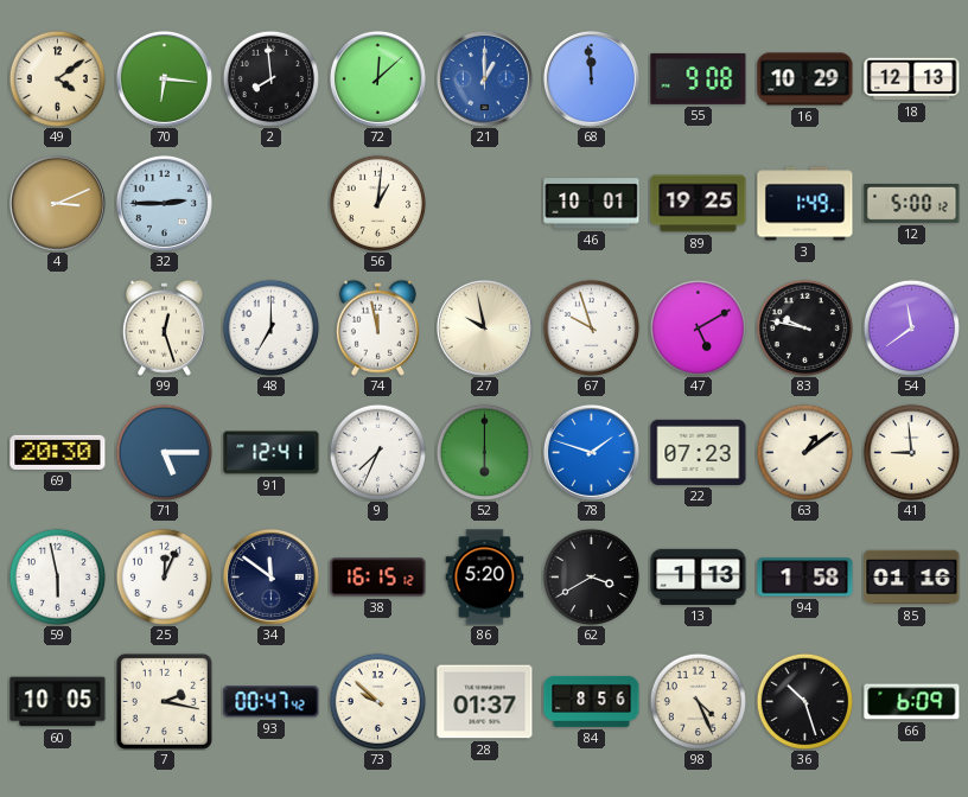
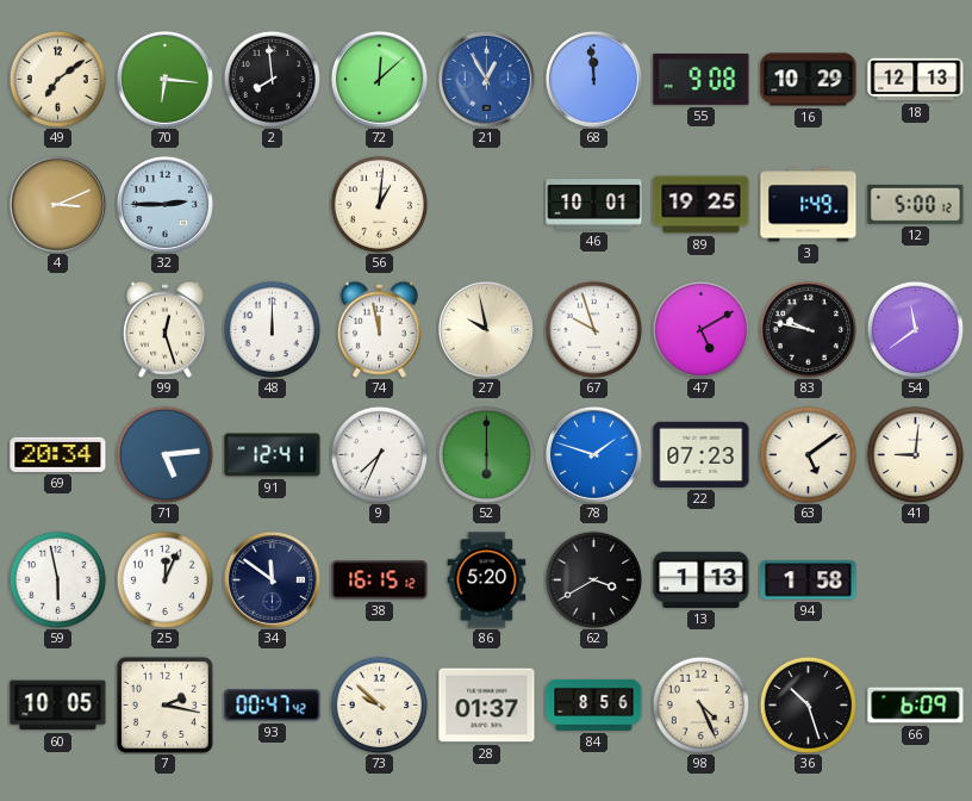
49: 4:09 -> 7:09
21: 1:00 -> 12:55
48: 7:00 -> 12:00
69: 20:30 -> 20:34
71: 5:15 -> 5:14
63: 1:09 -> 5:09
41: 8:59 -> 9:01
85: 01:16 -> none
